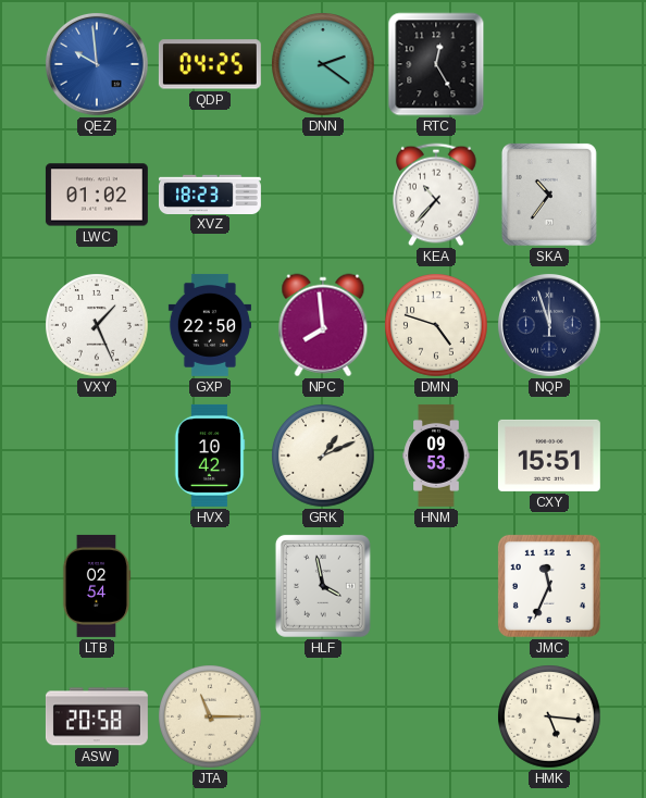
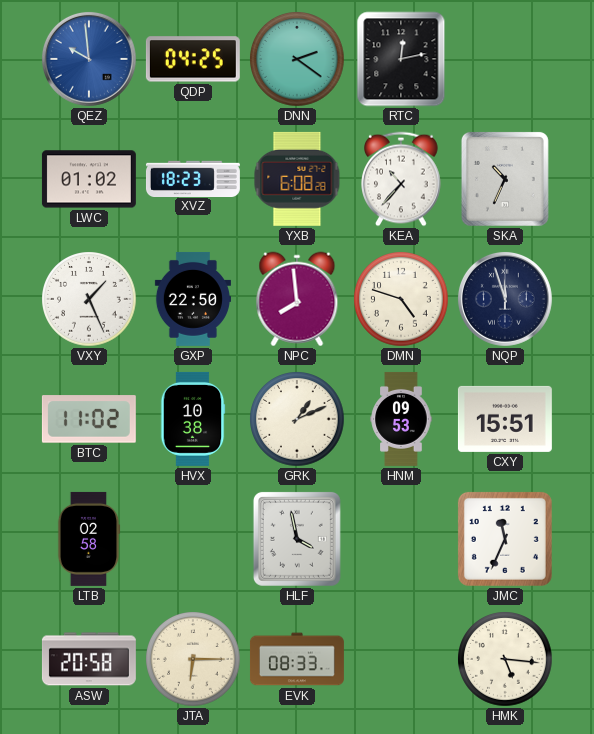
RTC: 12:25 -> 12:13
YXB: none -> 6:08
SKA: 10:36 -> 10:34
BTC: none -> 11:02
HVX: 10:42 -> 10:38
LTB: 02:54 -> 02:58
JTA: 11:15 -> 6:15
EVK: none -> 08:33
